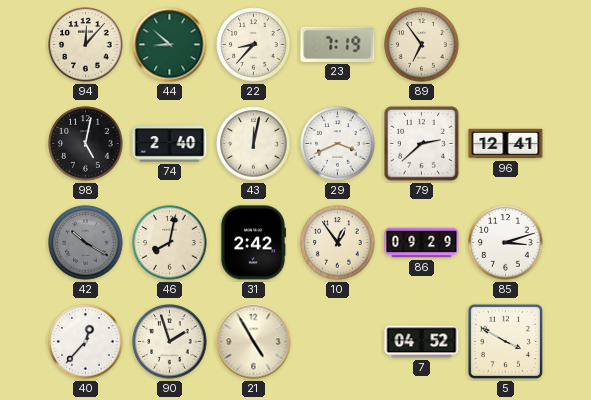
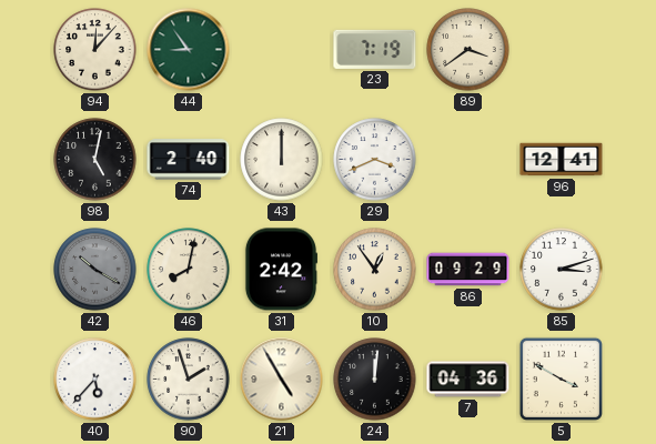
44: 8:52 -> 8:54
22: 8:37 -> none
89: 6:54 -> 3:39
43: 12:02 -> 12:00
79: 2:38 -> none
40: 12:37 -> 5:37
24: none -> 12:01
7: 04:52 -> 04:36
